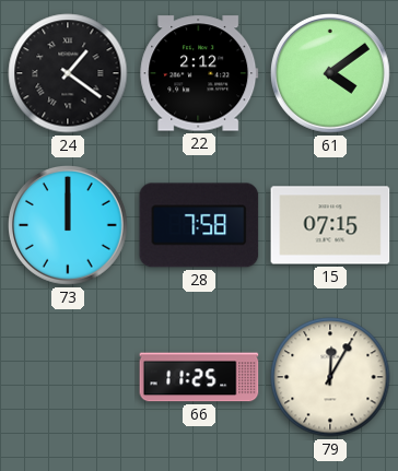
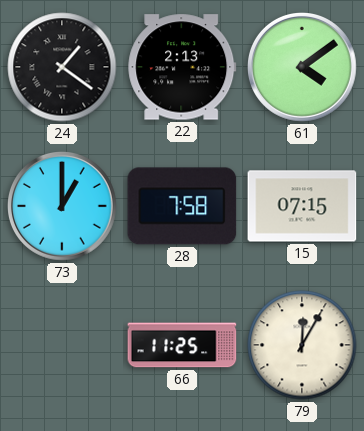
22: 2:12 -> 2:13
73: 12:00 -> 1:00
